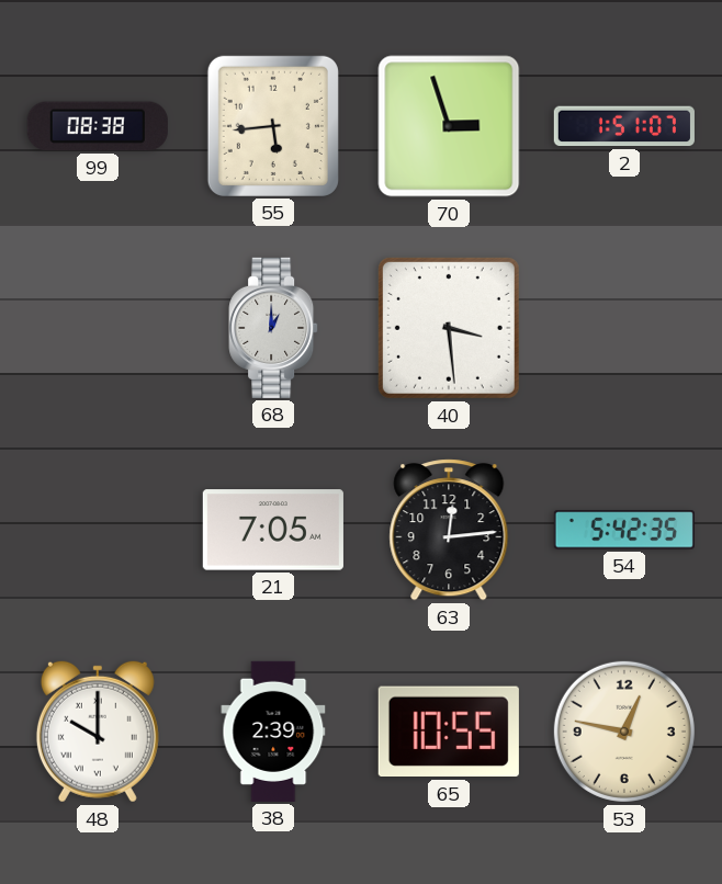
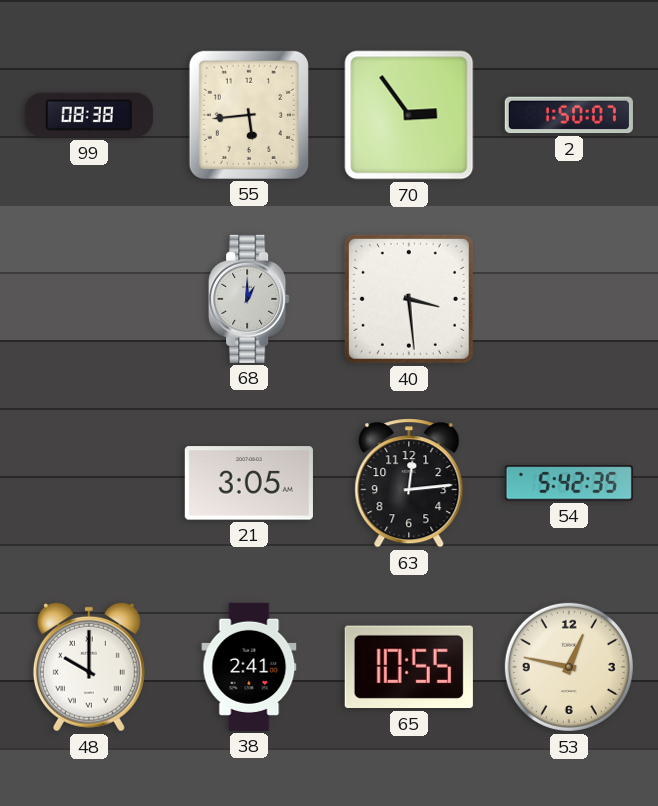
70: 2:57 -> 2:54
2: 1:51 -> 1:50
21: 7:05 -> 3:05
38: 2:39 -> 2:41
